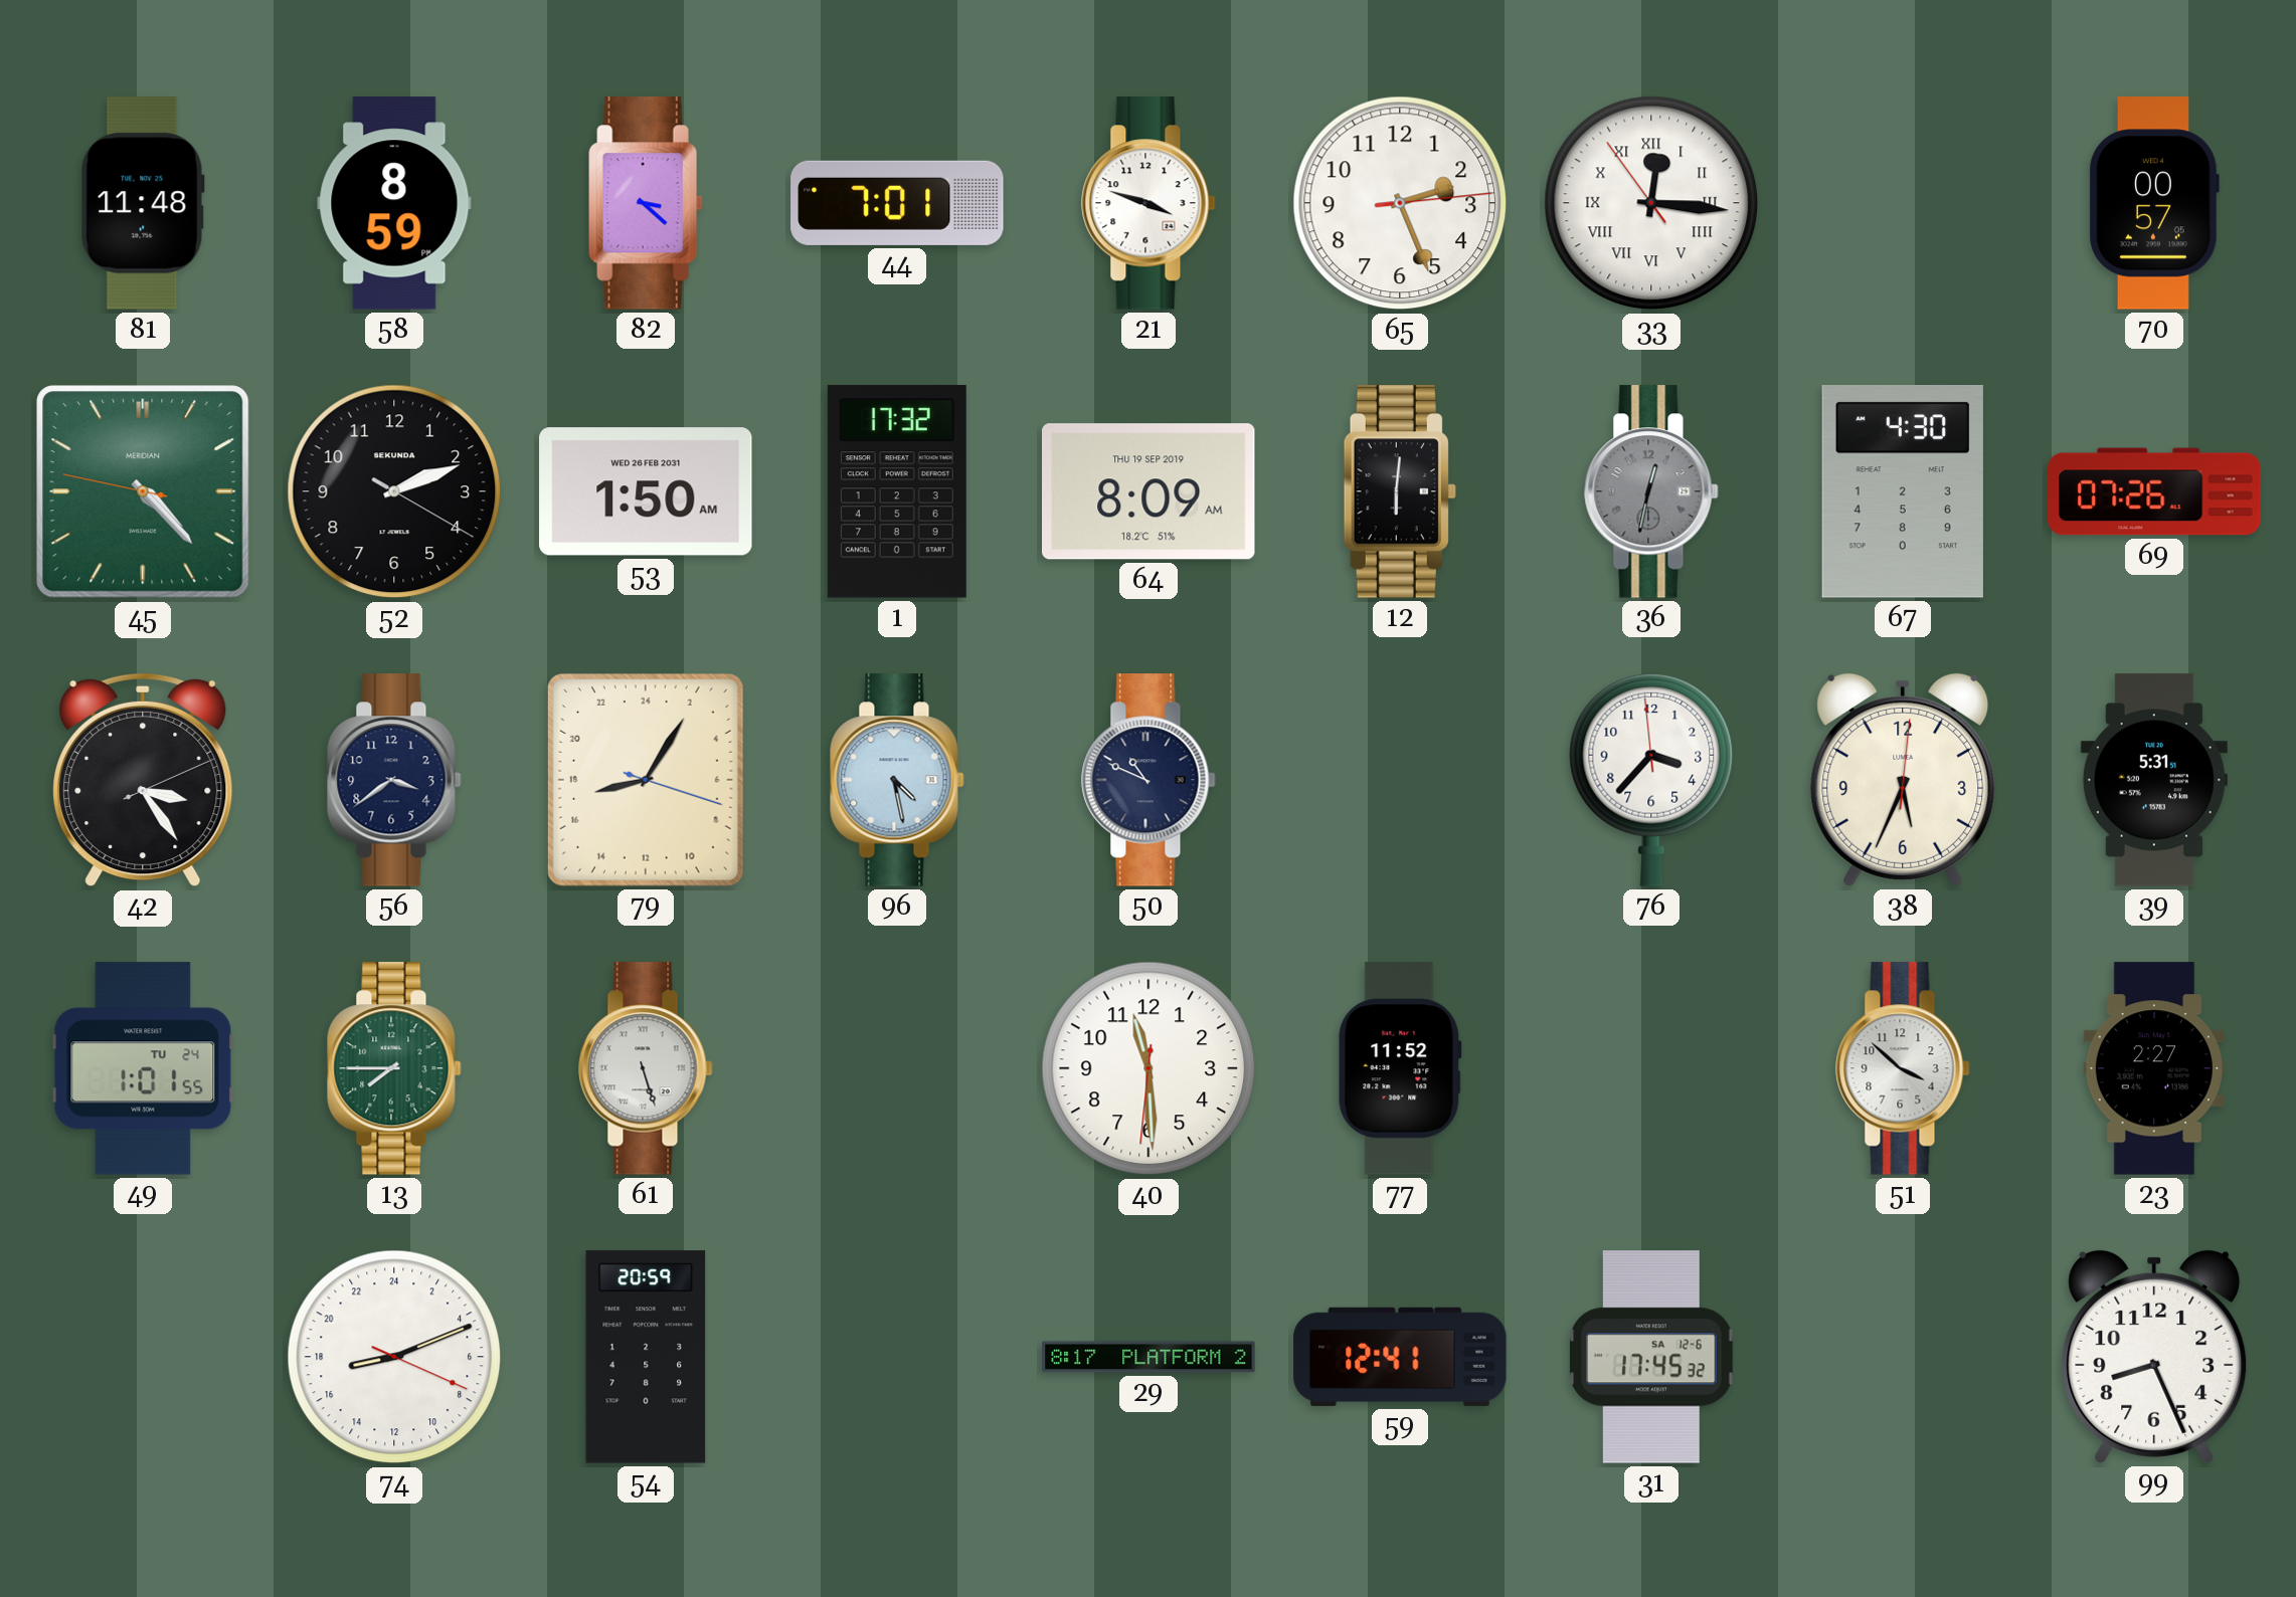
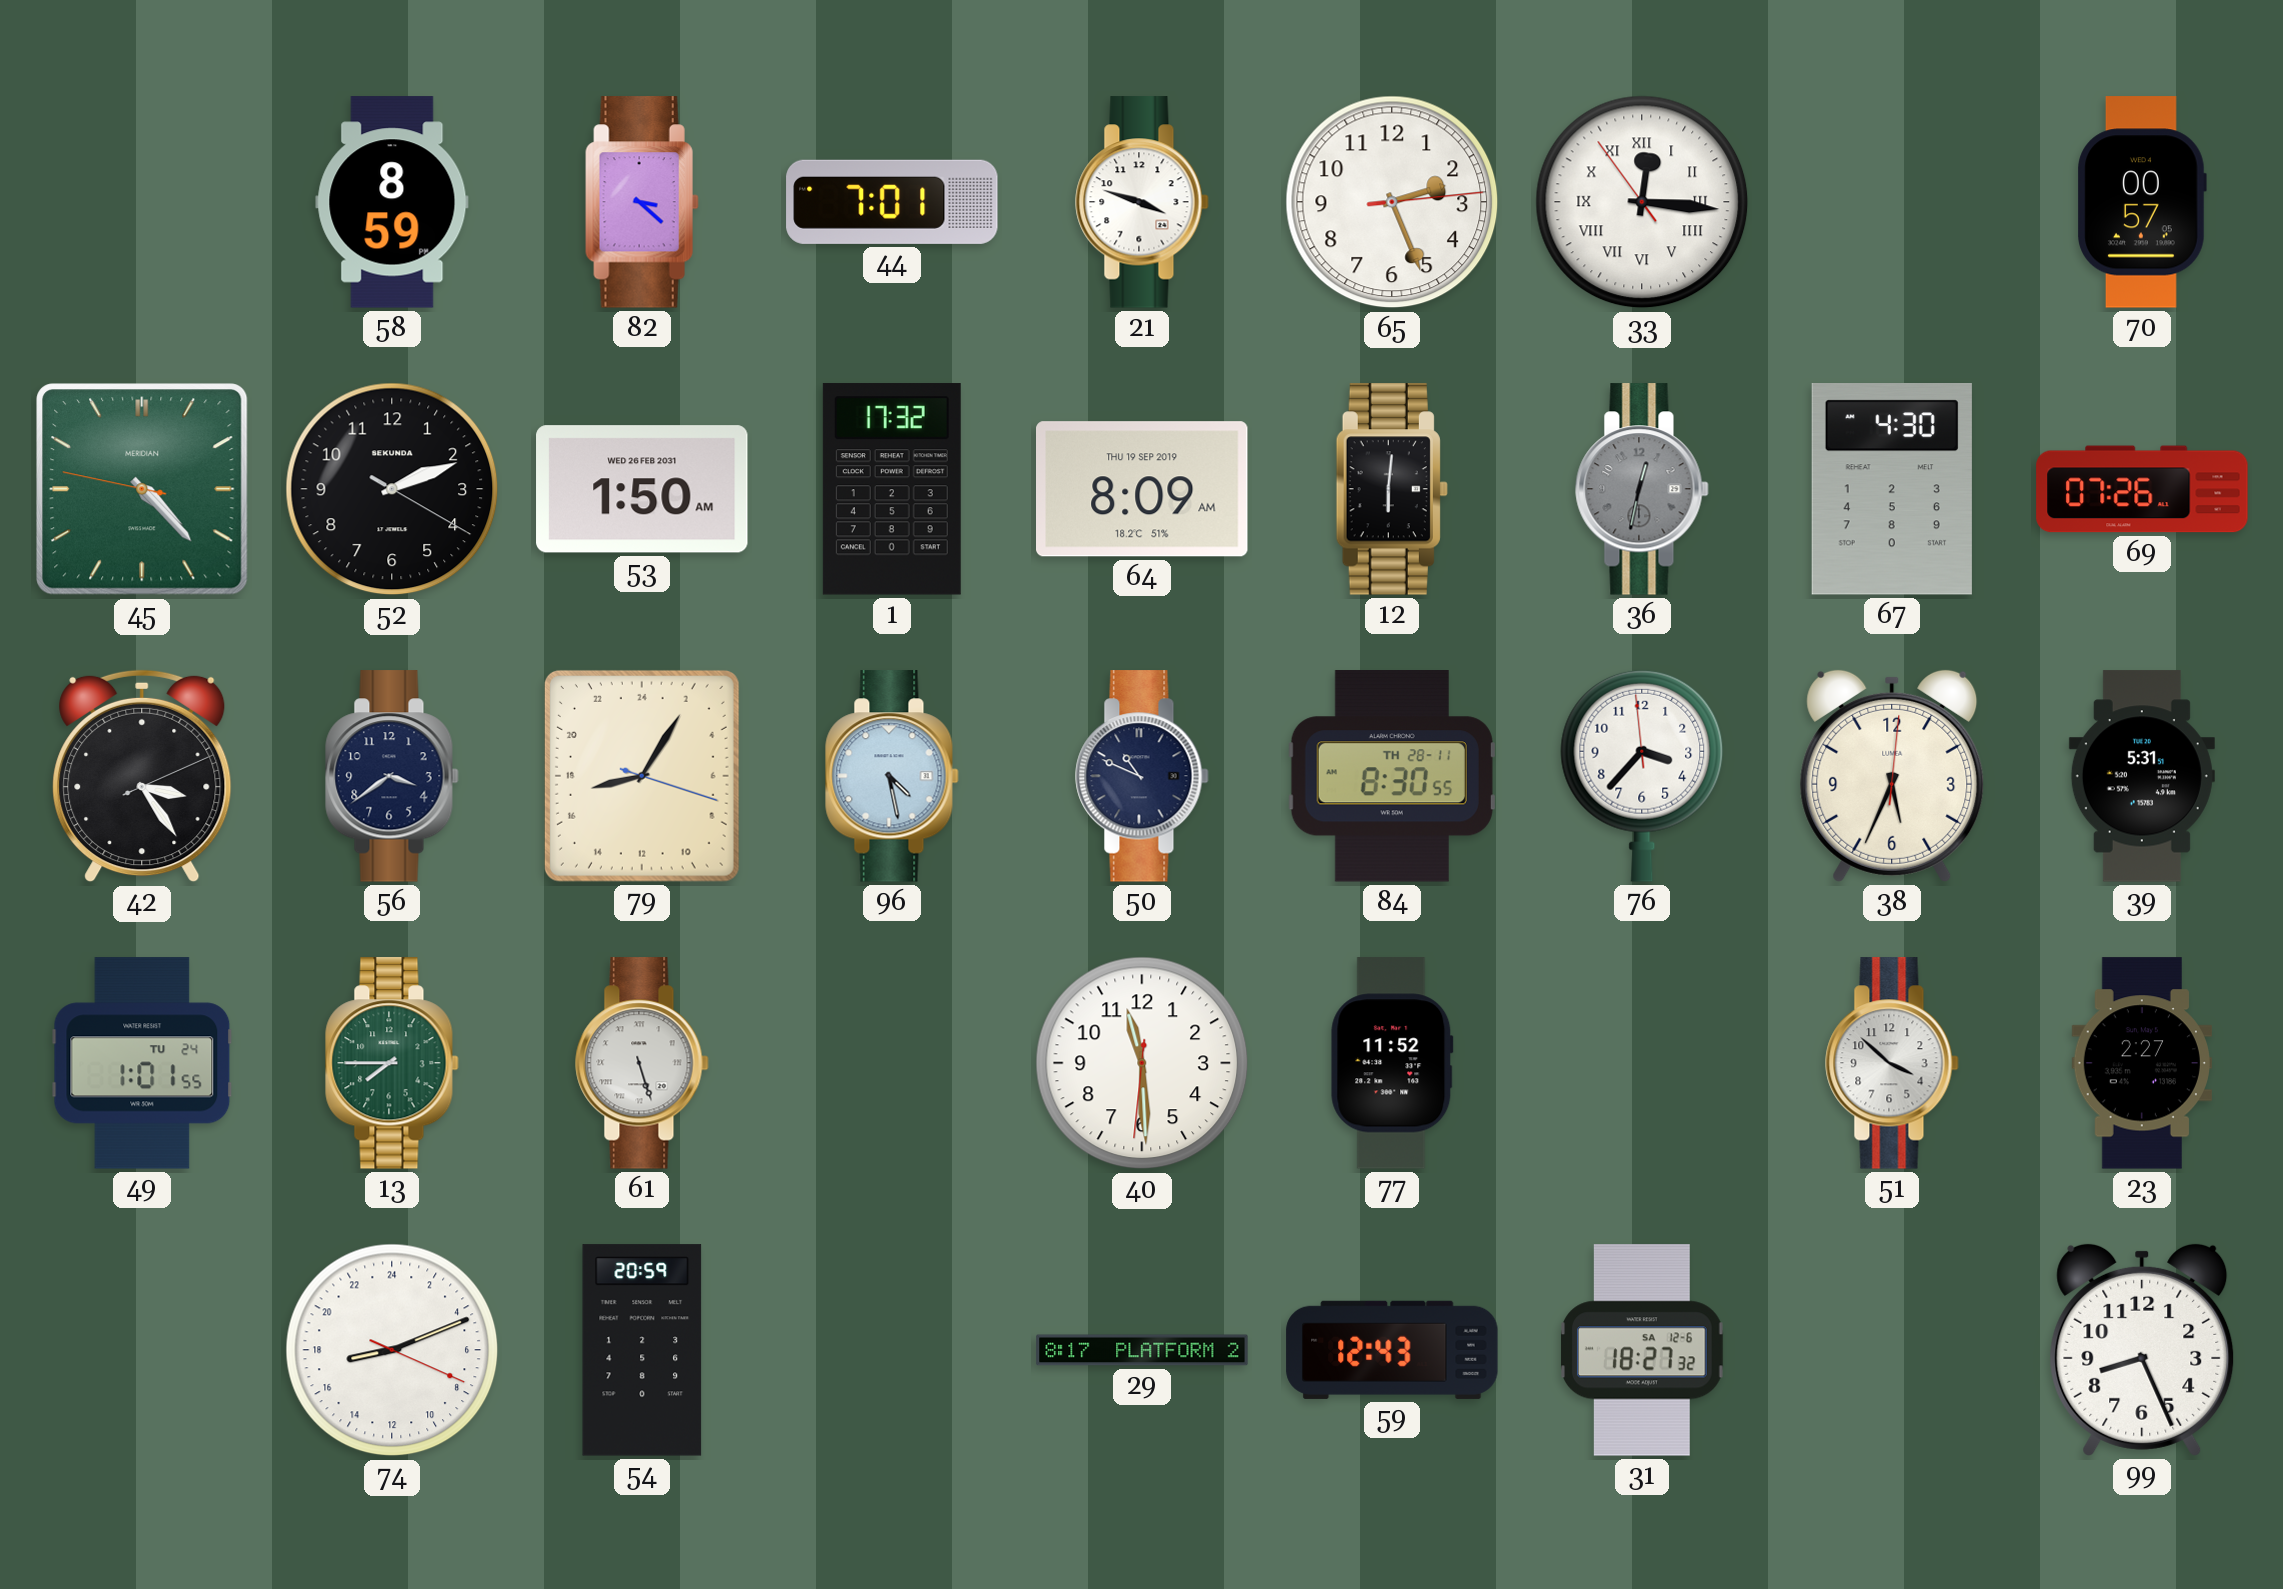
81: 11:48 -> none
84: none -> 8:30
59: 12:41 -> 12:43
31: 17:45 -> 18:27
